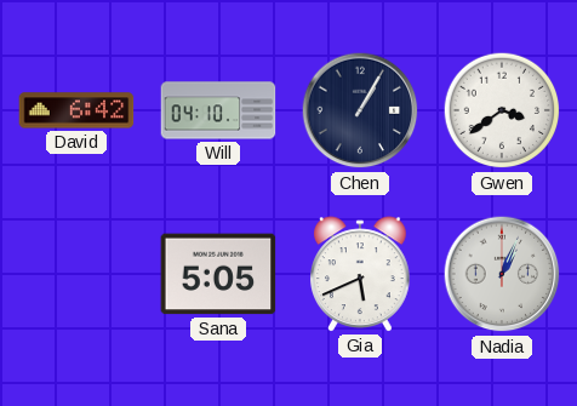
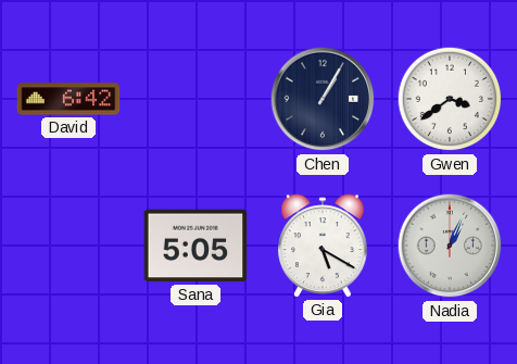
Will: 04:10 -> none
Gia: 5:41 -> 5:20
